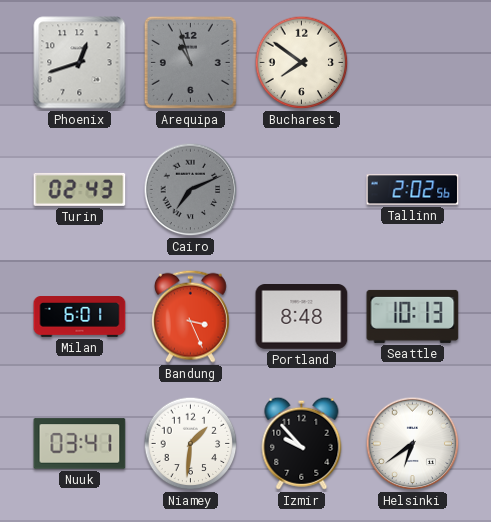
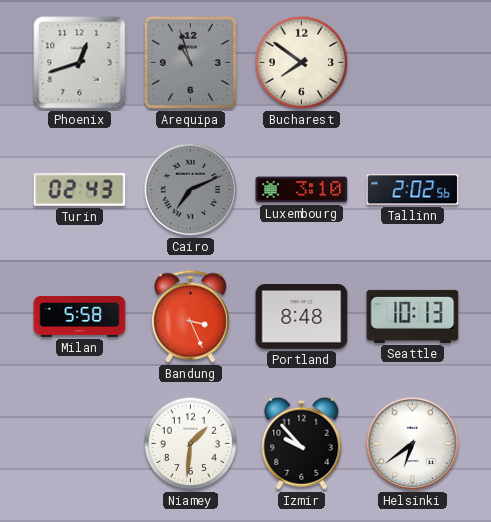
Luxembourg: none -> 3:10
Milan: 6:01 -> 5:58
Nuuk: 03:41 -> none
